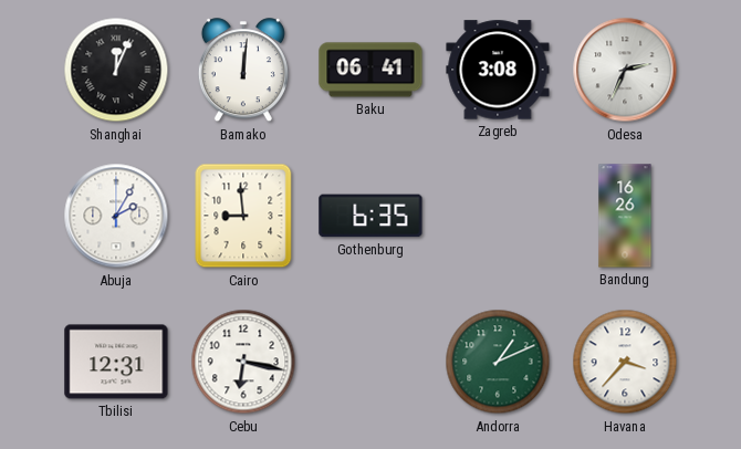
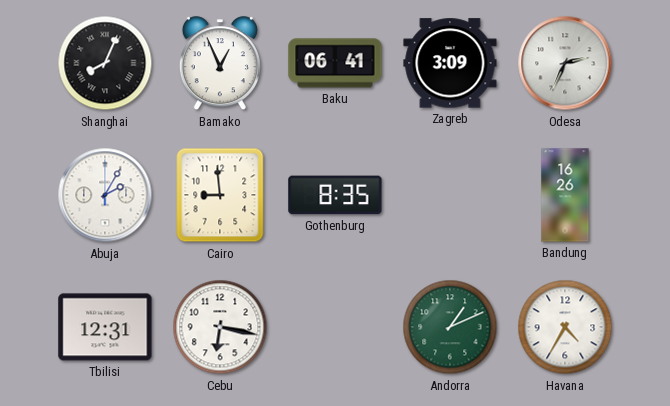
Shanghai: 12:04 -> 8:04
Bamako: 12:01 -> 12:56
Zagreb: 3:08 -> 3:09
Gothenburg: 6:35 -> 8:35
Havana: 3:37 -> 4:35
